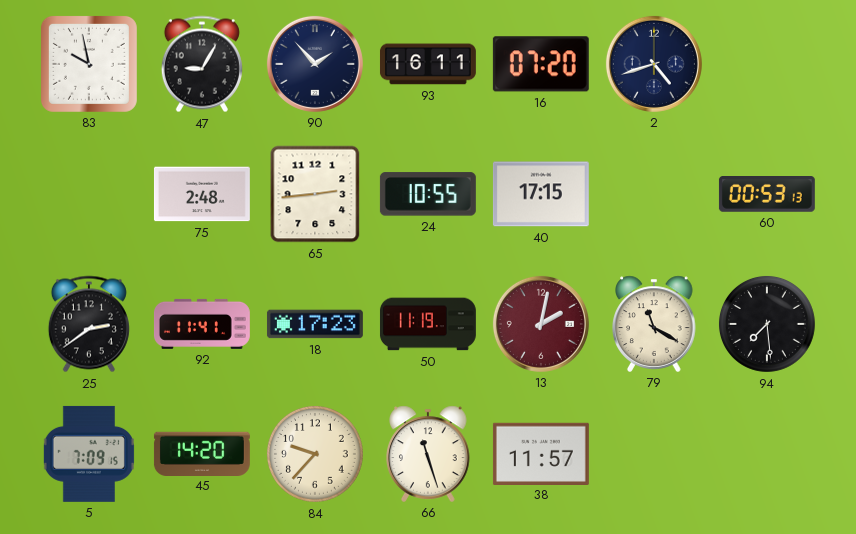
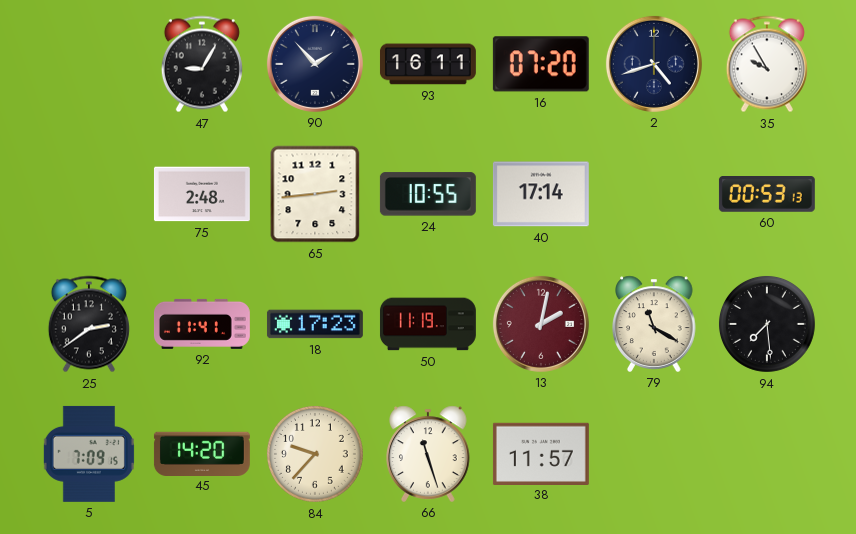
83: 9:58 -> none
35: none -> 9:55
40: 17:15 -> 17:14
